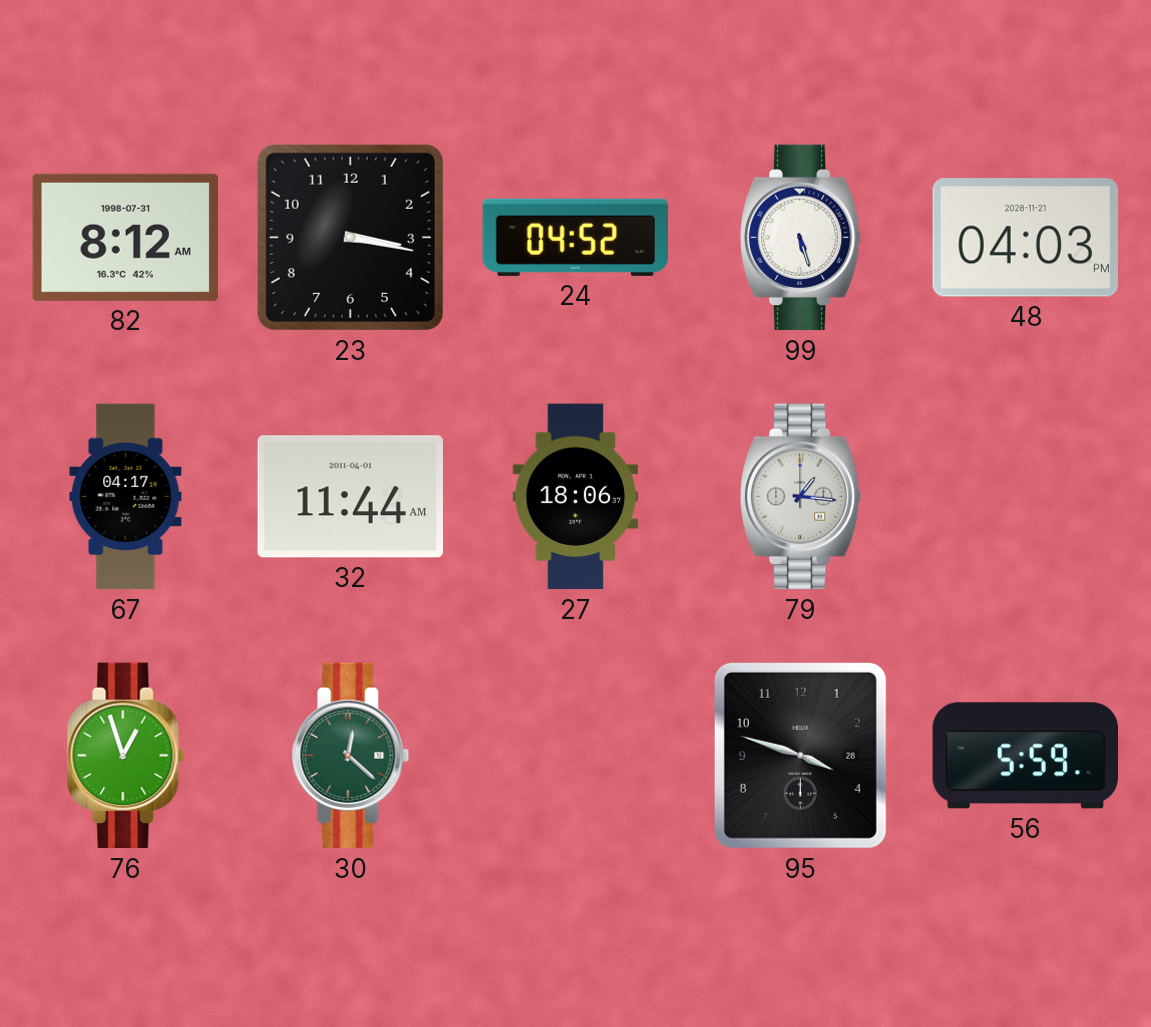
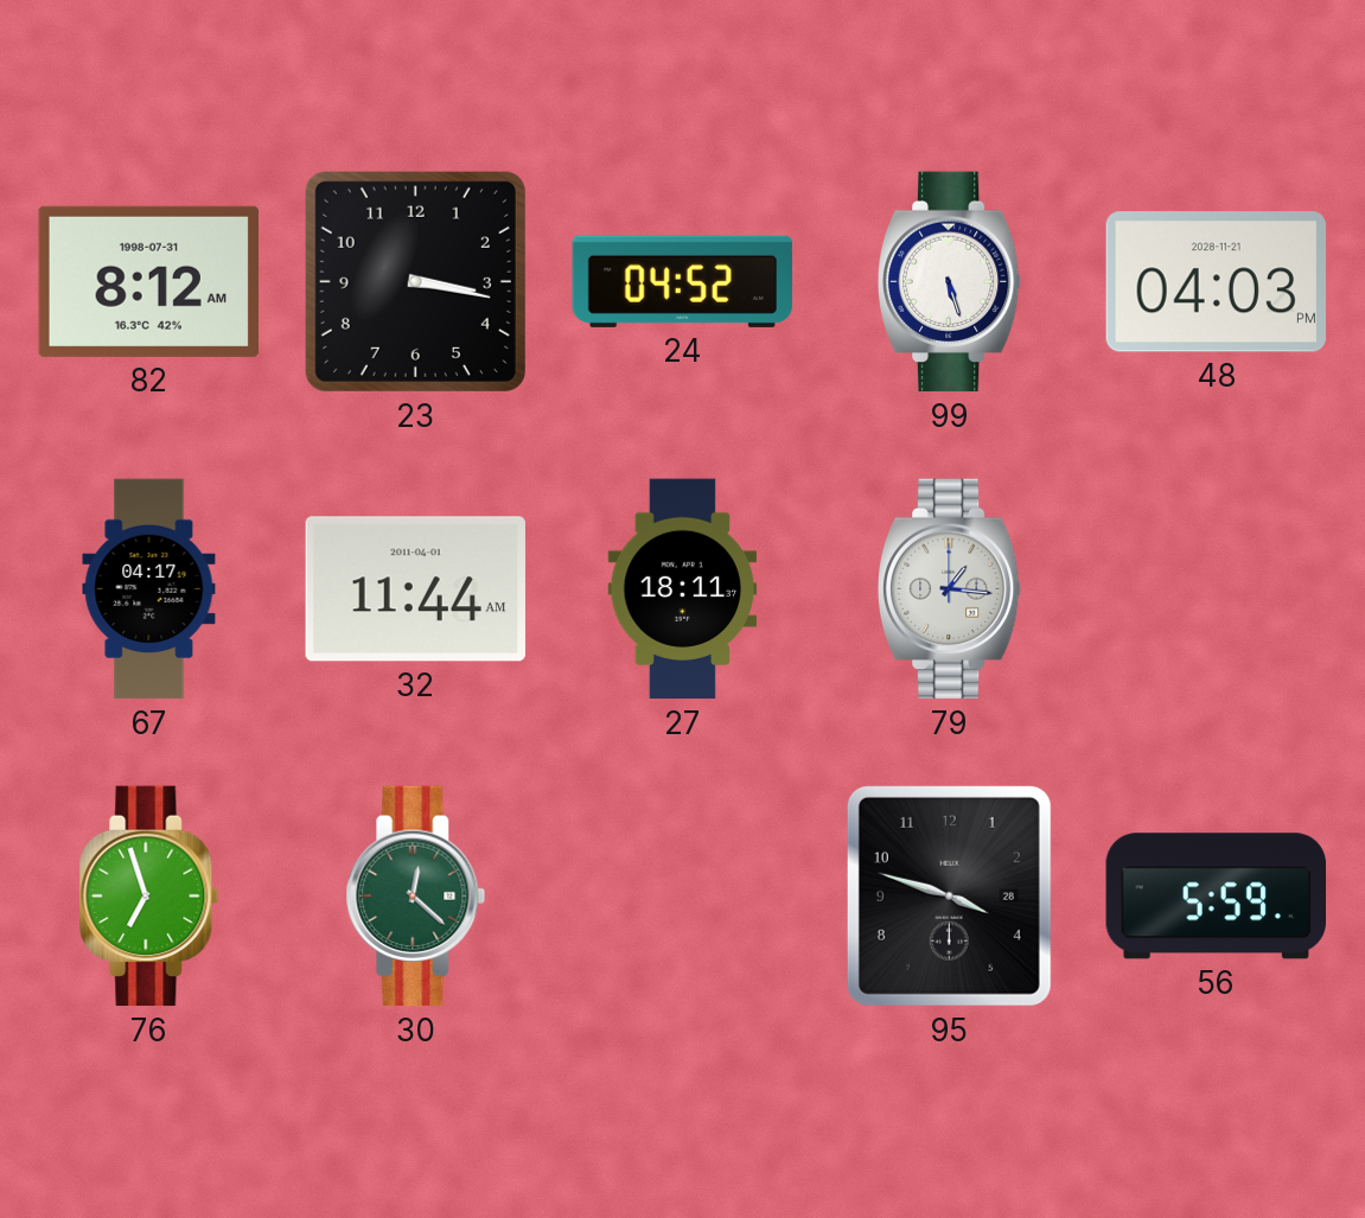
27: 18:06 -> 18:11
76: 12:57 -> 6:57
